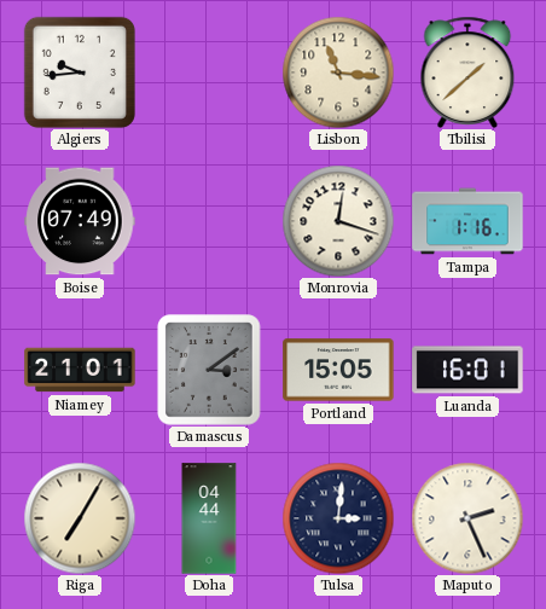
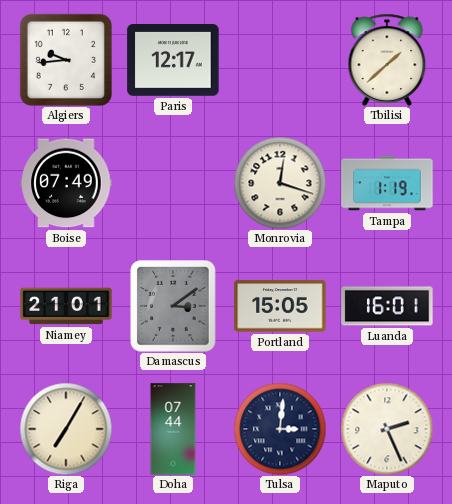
Paris: none -> 12:17
Lisbon: 11:16 -> none
Tampa: 1:16 -> 1:19
Doha: 04:44 -> 07:44
